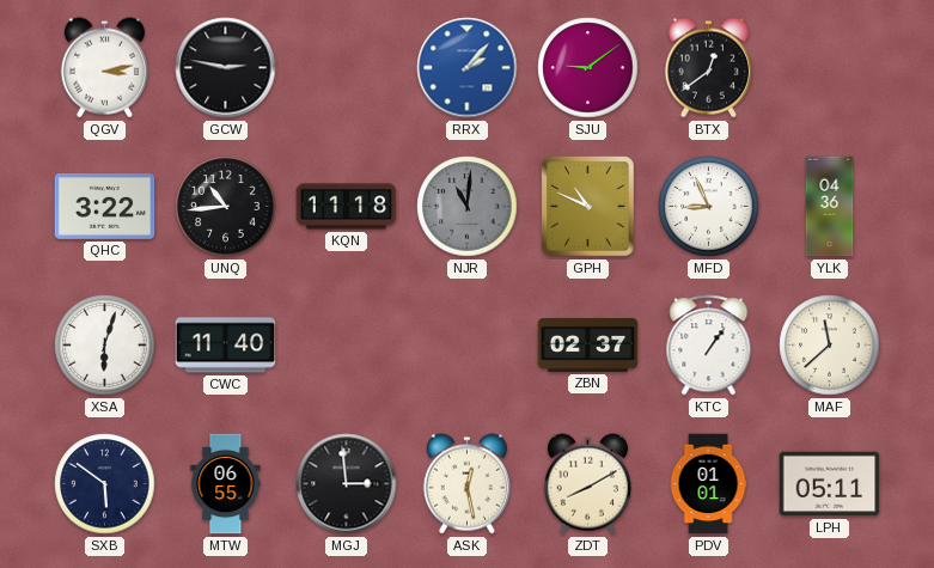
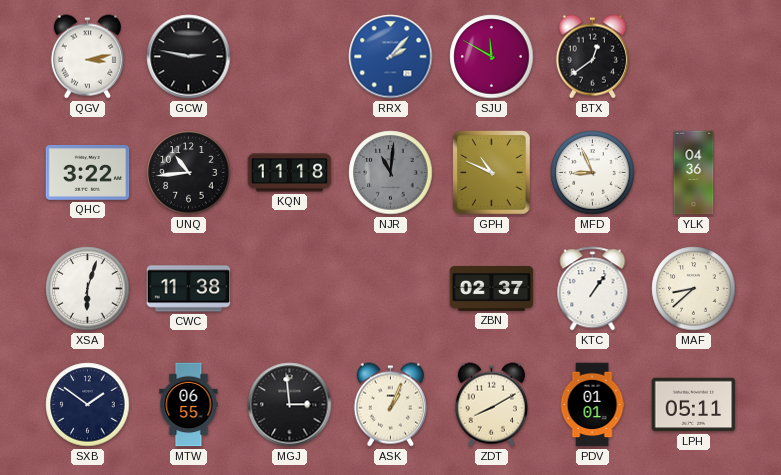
SJU: 9:09 -> 11:50
CWC: 11:40 -> 11:38
MAF: 11:38 -> 8:38
SXB: 5:51 -> 1:51
ASK: 12:28 -> 1:04
